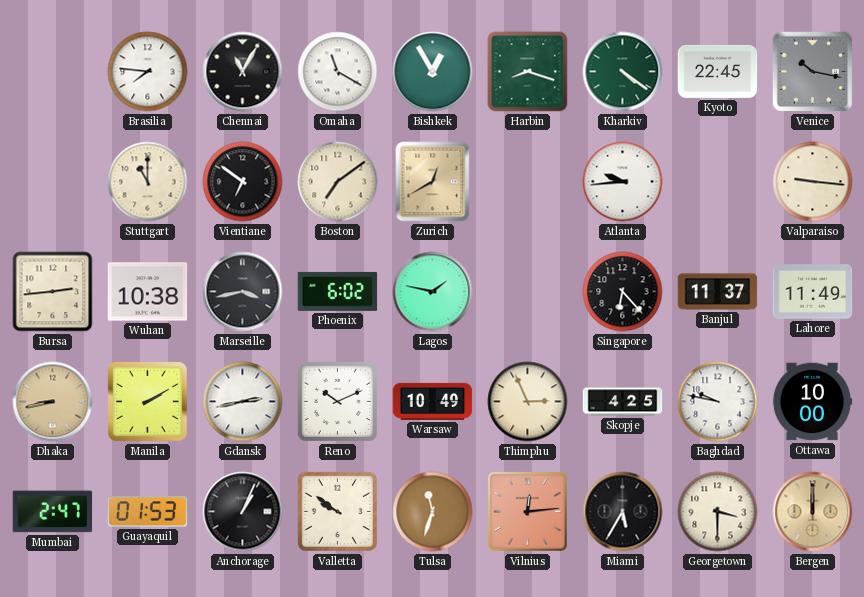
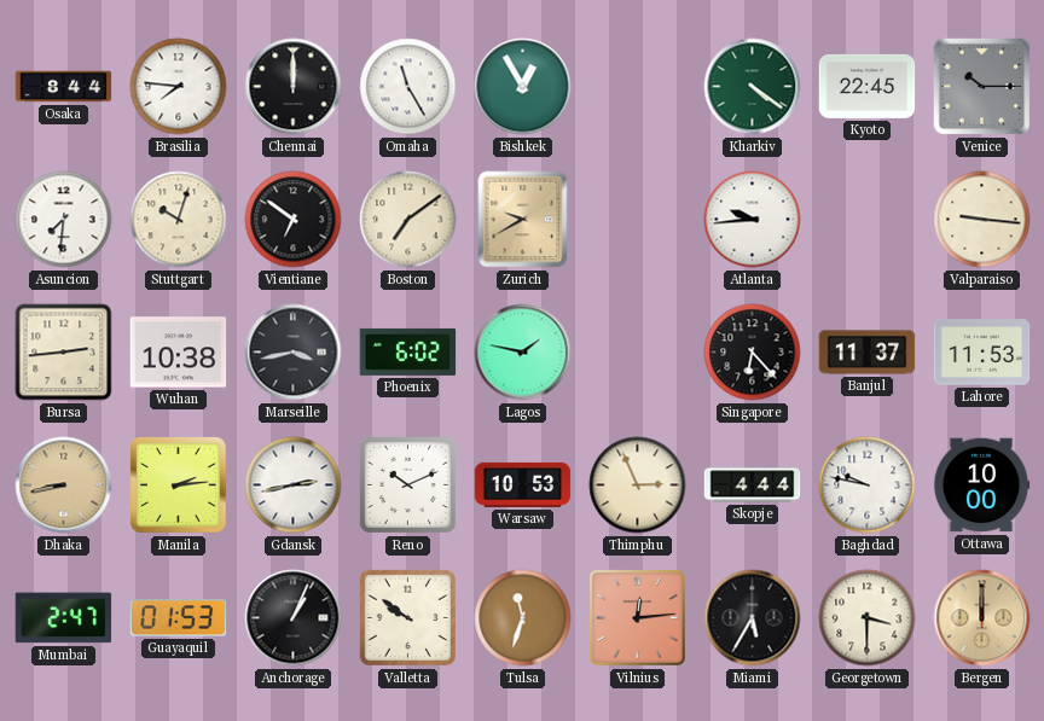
Osaka: none -> 8:44
Chennai: 11:05 -> 12:00
Omaha: 11:20 -> 11:25
Harbin: 8:18 -> none
Venice: 10:17 -> 10:15
Asuncion: none -> 7:31
Stuttgart: 11:00 -> 10:03
Zurich: 12:40 -> 9:40
Lahore: 11:49 -> 11:53
Manila: 2:10 -> 2:14
Warsaw: 10:49 -> 10:53
Skopje: 4:25 -> 4:44
